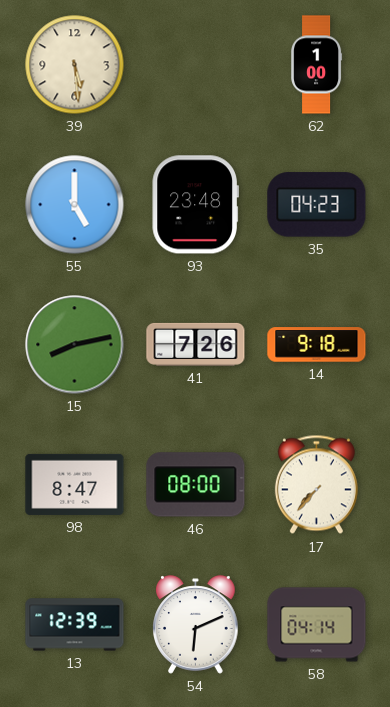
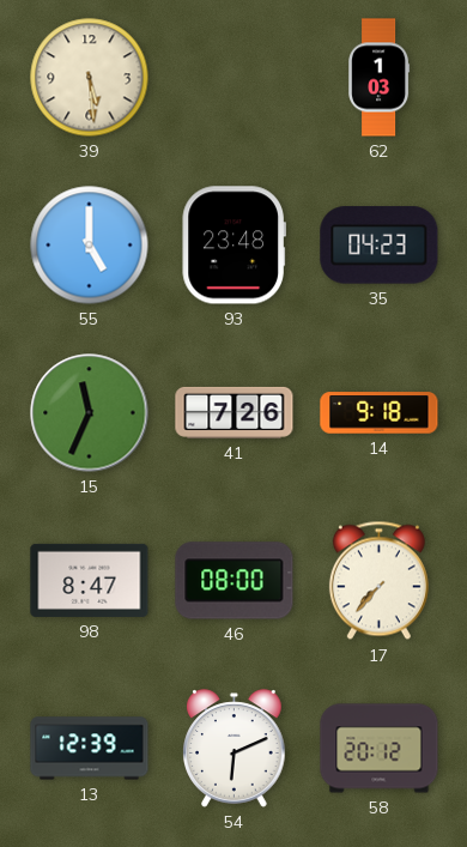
62: 1:00 -> 1:03
15: 8:13 -> 11:34
58: 04:14 -> 20:12
